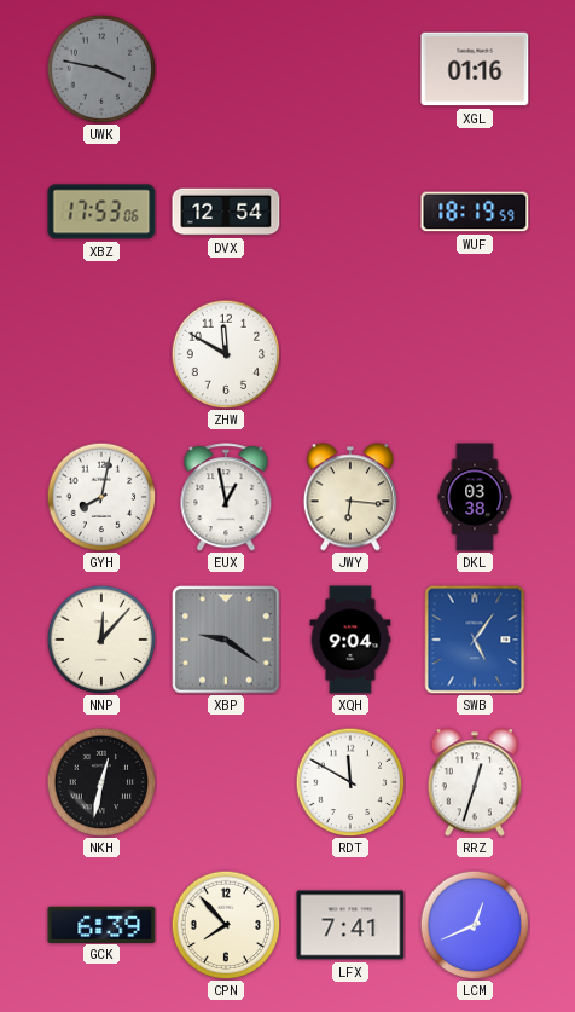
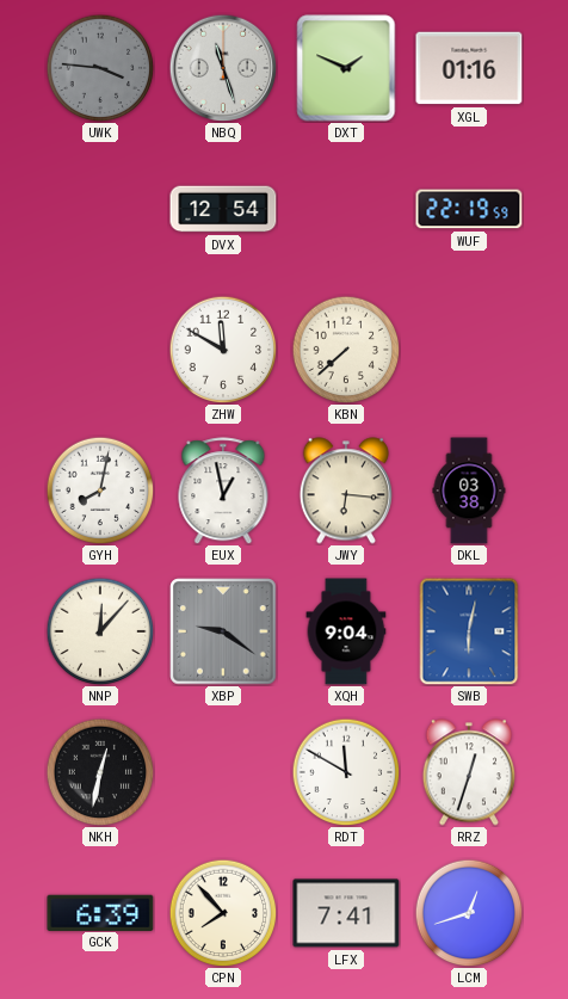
UWK: 3:47 -> 3:46
NBQ: none -> 11:27
DXT: none -> 1:49
XBZ: 17:53 -> none
WUF: 18:19 -> 22:19
KBN: none -> 7:38
SWB: 5:06 -> 6:02
LCM: 12:41 -> 12:42
